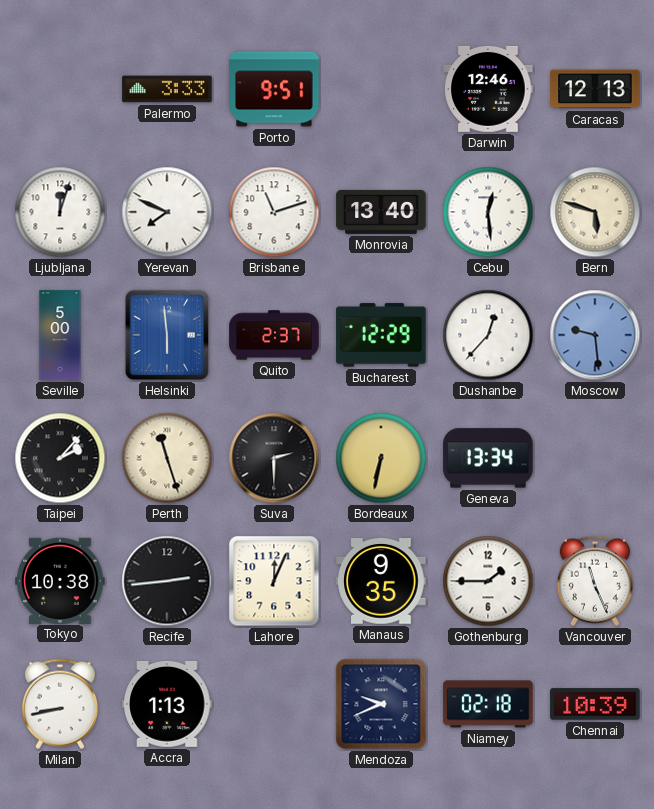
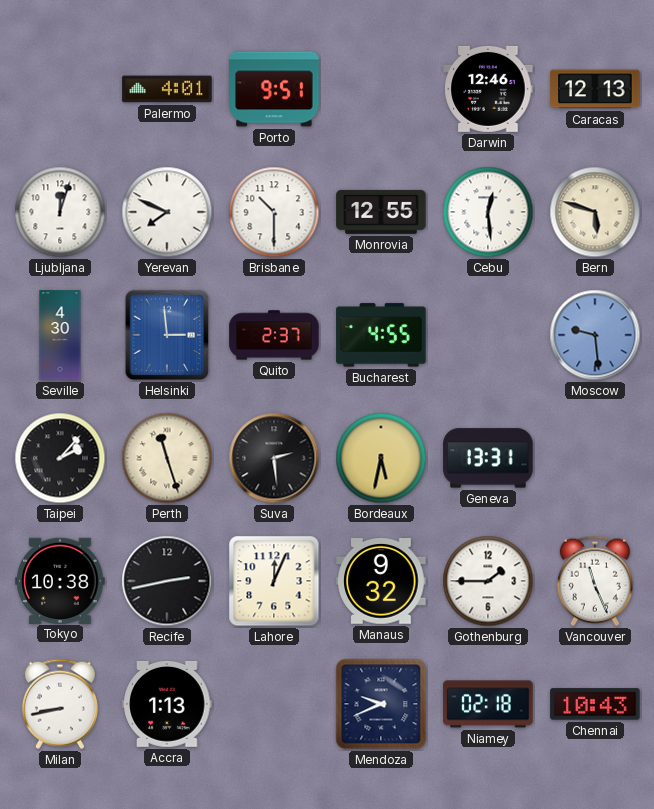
Palermo: 3:33 -> 4:01
Brisbane: 11:12 -> 10:30
Monrovia: 13:40 -> 12:55
Seville: 5:00 -> 4:30
Helsinki: 5:59 -> 2:59
Bucharest: 12:29 -> 4:55
Dushanbe: 12:37 -> none
Suva: 2:30 -> 2:29
Bordeaux: 6:32 -> 5:32
Geneva: 13:34 -> 13:31
Recife: 2:44 -> 2:43
Manaus: 9:35 -> 9:32
Chennai: 10:39 -> 10:43
